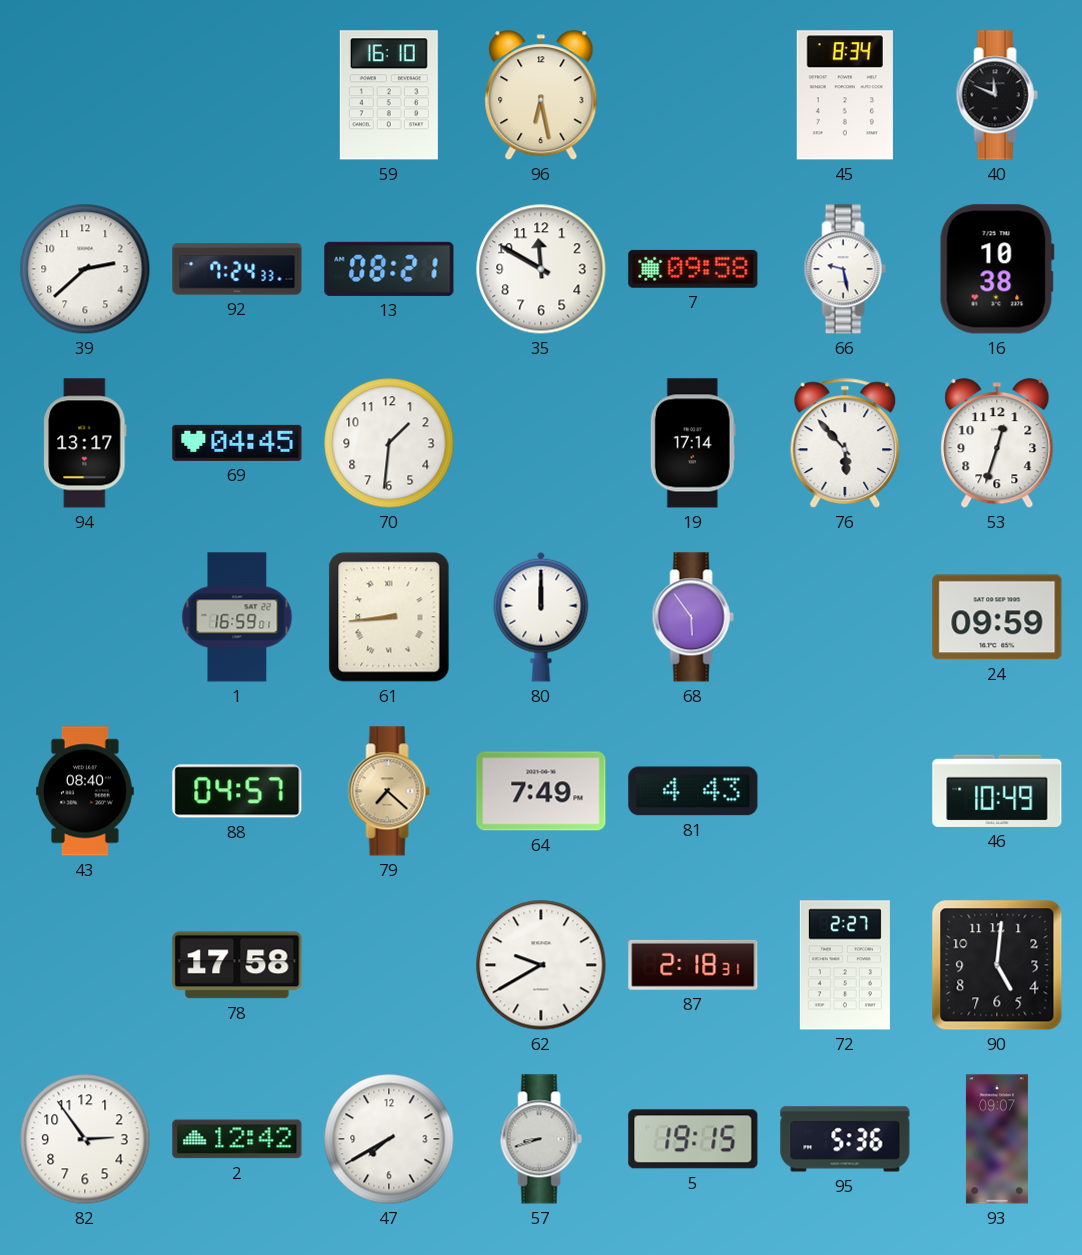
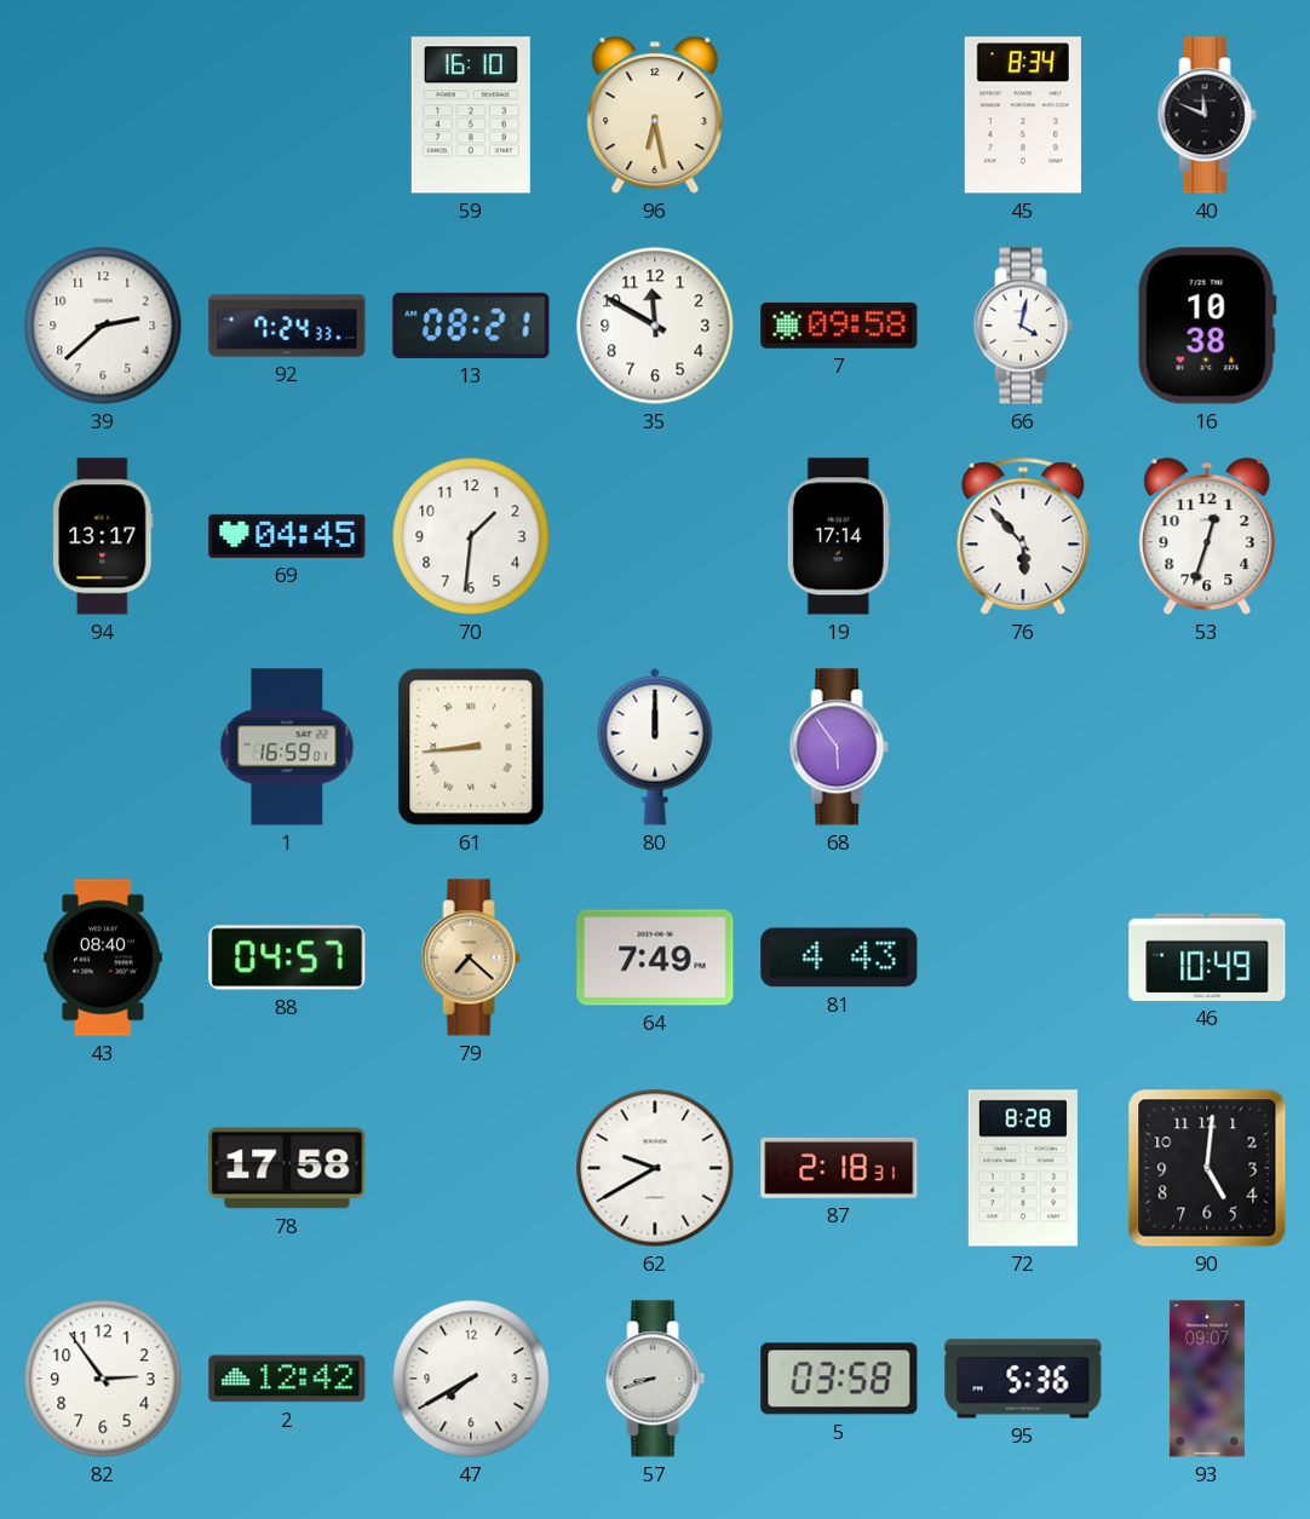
66: 9:28 -> 4:02
24: 09:59 -> none
72: 2:27 -> 8:28
5: 19:15 -> 03:58
